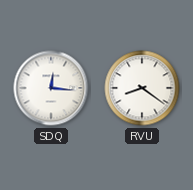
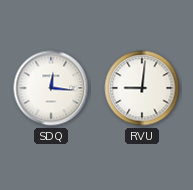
RVU: 8:21 -> 9:01
